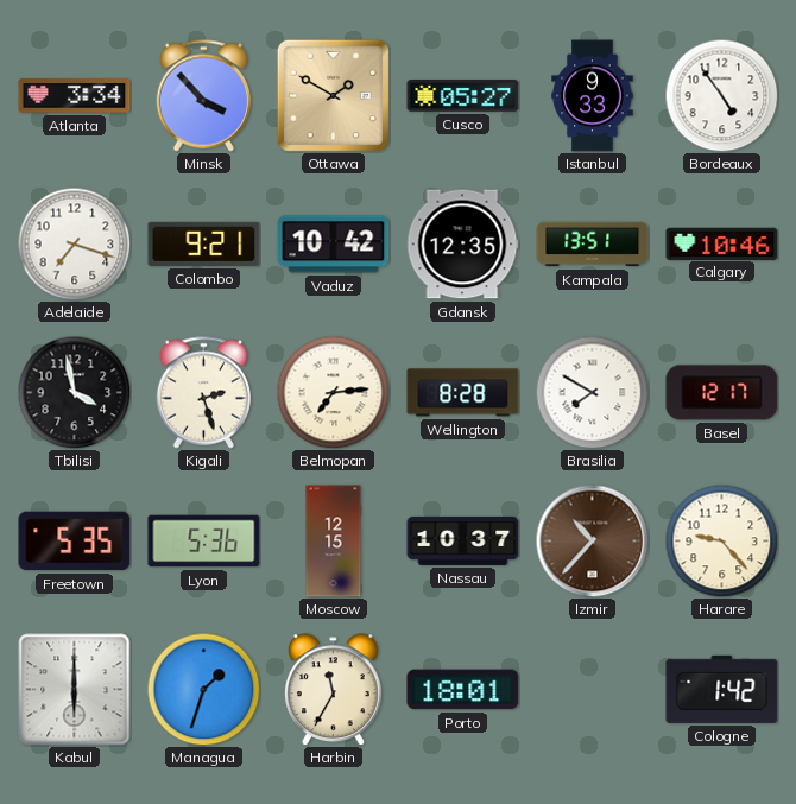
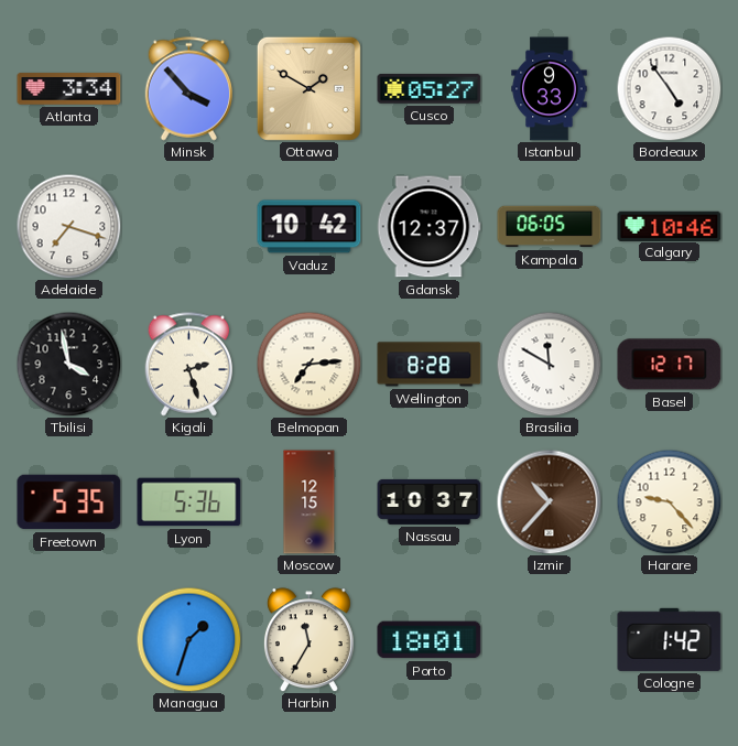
Colombo: 9:21 -> none
Gdansk: 12:35 -> 12:37
Kampala: 13:51 -> 06:05
Brasilia: 7:50 -> 11:50
Kabul: 6:00 -> none
